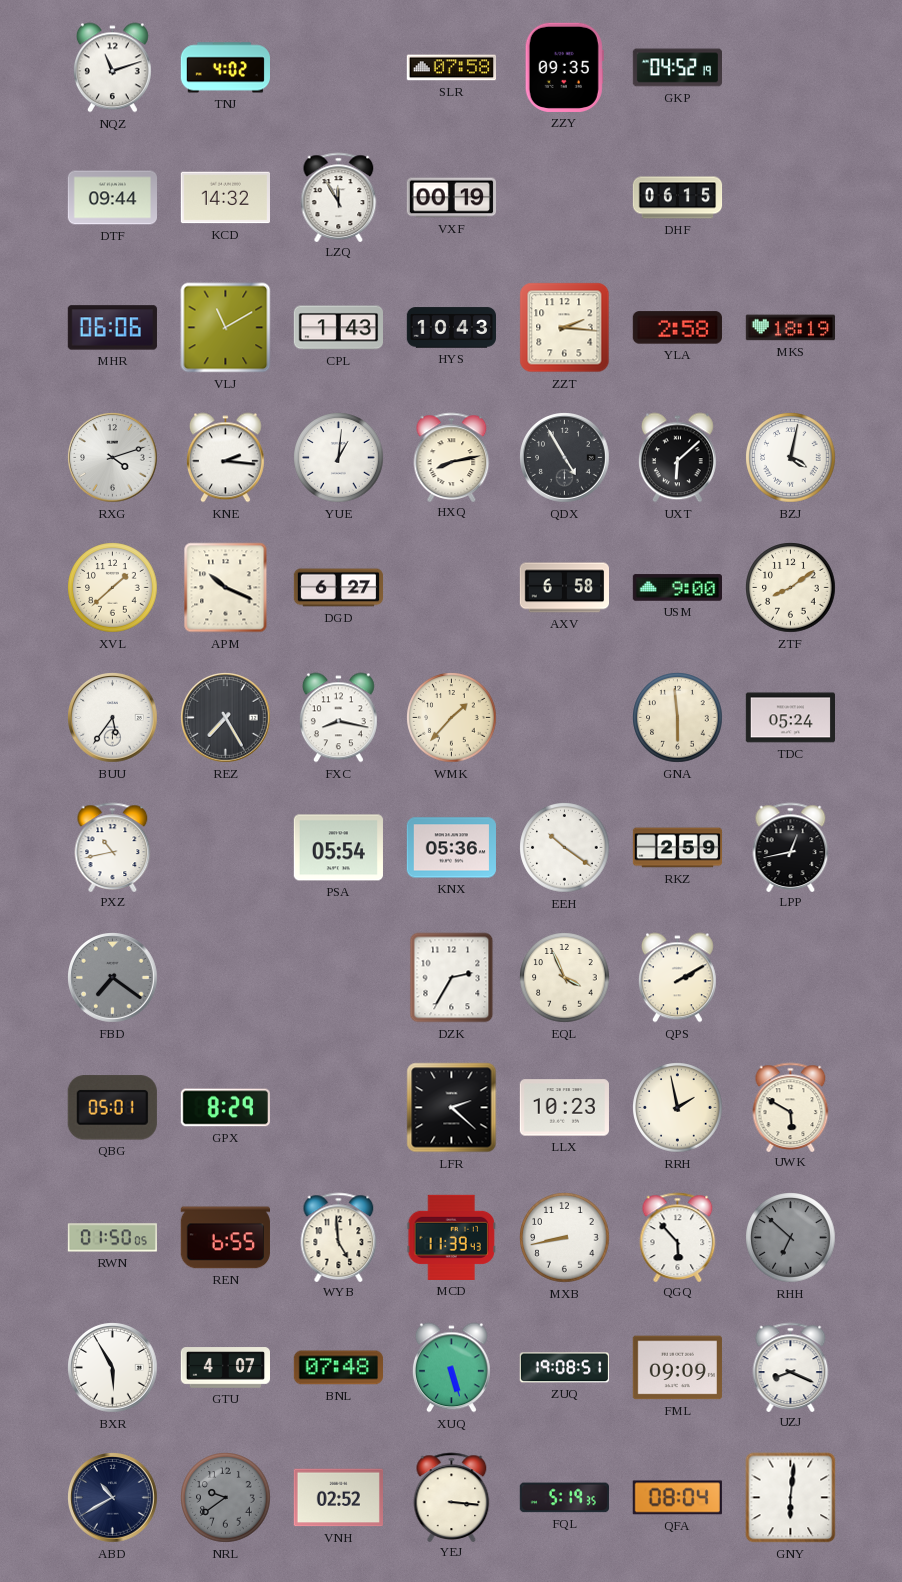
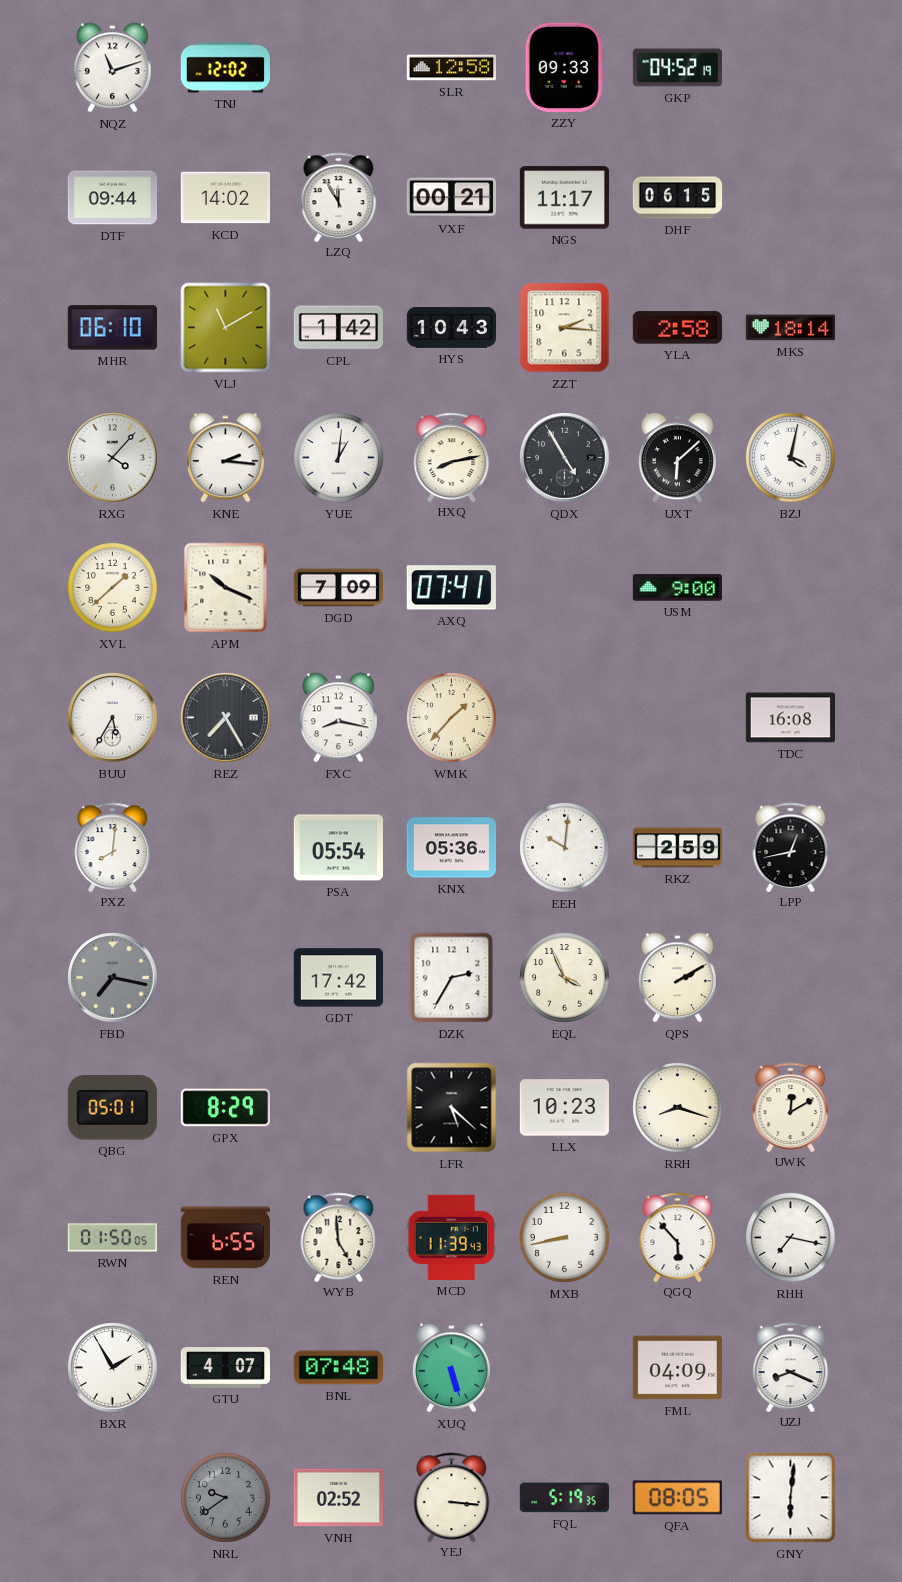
TNJ: 4:02 -> 12:02
SLR: 07:58 -> 12:58
ZZY: 09:35 -> 09:33
KCD: 14:32 -> 14:02
VXF: 00:19 -> 00:21
NGS: none -> 11:17
MHR: 06:06 -> 06:10
CPL: 1:43 -> 1:42
MKS: 18:19 -> 18:14
RXG: 4:12 -> 4:07
DGD: 6:27 -> 7:09
AXQ: none -> 07:41
AXV: 6:58 -> none
ZTF: 8:09 -> none
BUU: 5:36 -> 5:35
GNA: 5:59 -> none
TDC: 05:24 -> 16:08
PXZ: 10:43 -> 8:01
EEH: 10:21 -> 10:01
FBD: 7:21 -> 7:17
GDT: none -> 17:42
LFR: 2:22 -> 5:22
RRH: 1:58 -> 8:18
UWK: 5:50 -> 12:10
RHH: 6:52 -> 7:17
RHH dial: grey -> white
BXR: 5:55 -> 1:55
ZUQ: 19:08 -> none
FML: 09:09 -> 04:09
ABD: 10:40 -> none
QFA: 08:04 -> 08:05
